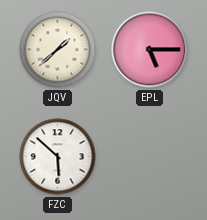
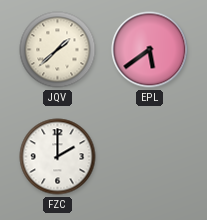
EPL: 5:15 -> 5:39
FZC: 5:52 -> 2:00
